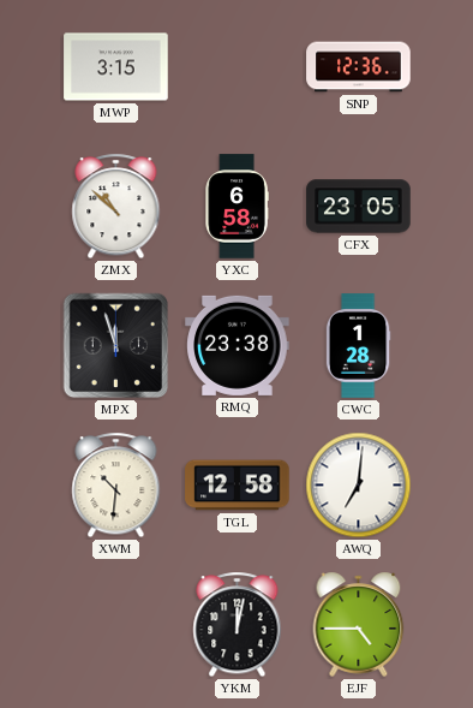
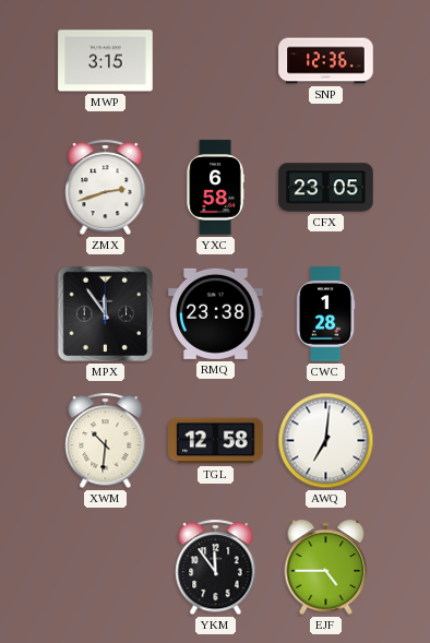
ZMX: 10:52 -> 2:42
MPX: 11:57 -> 11:54
YKM: 12:02 -> 11:54
